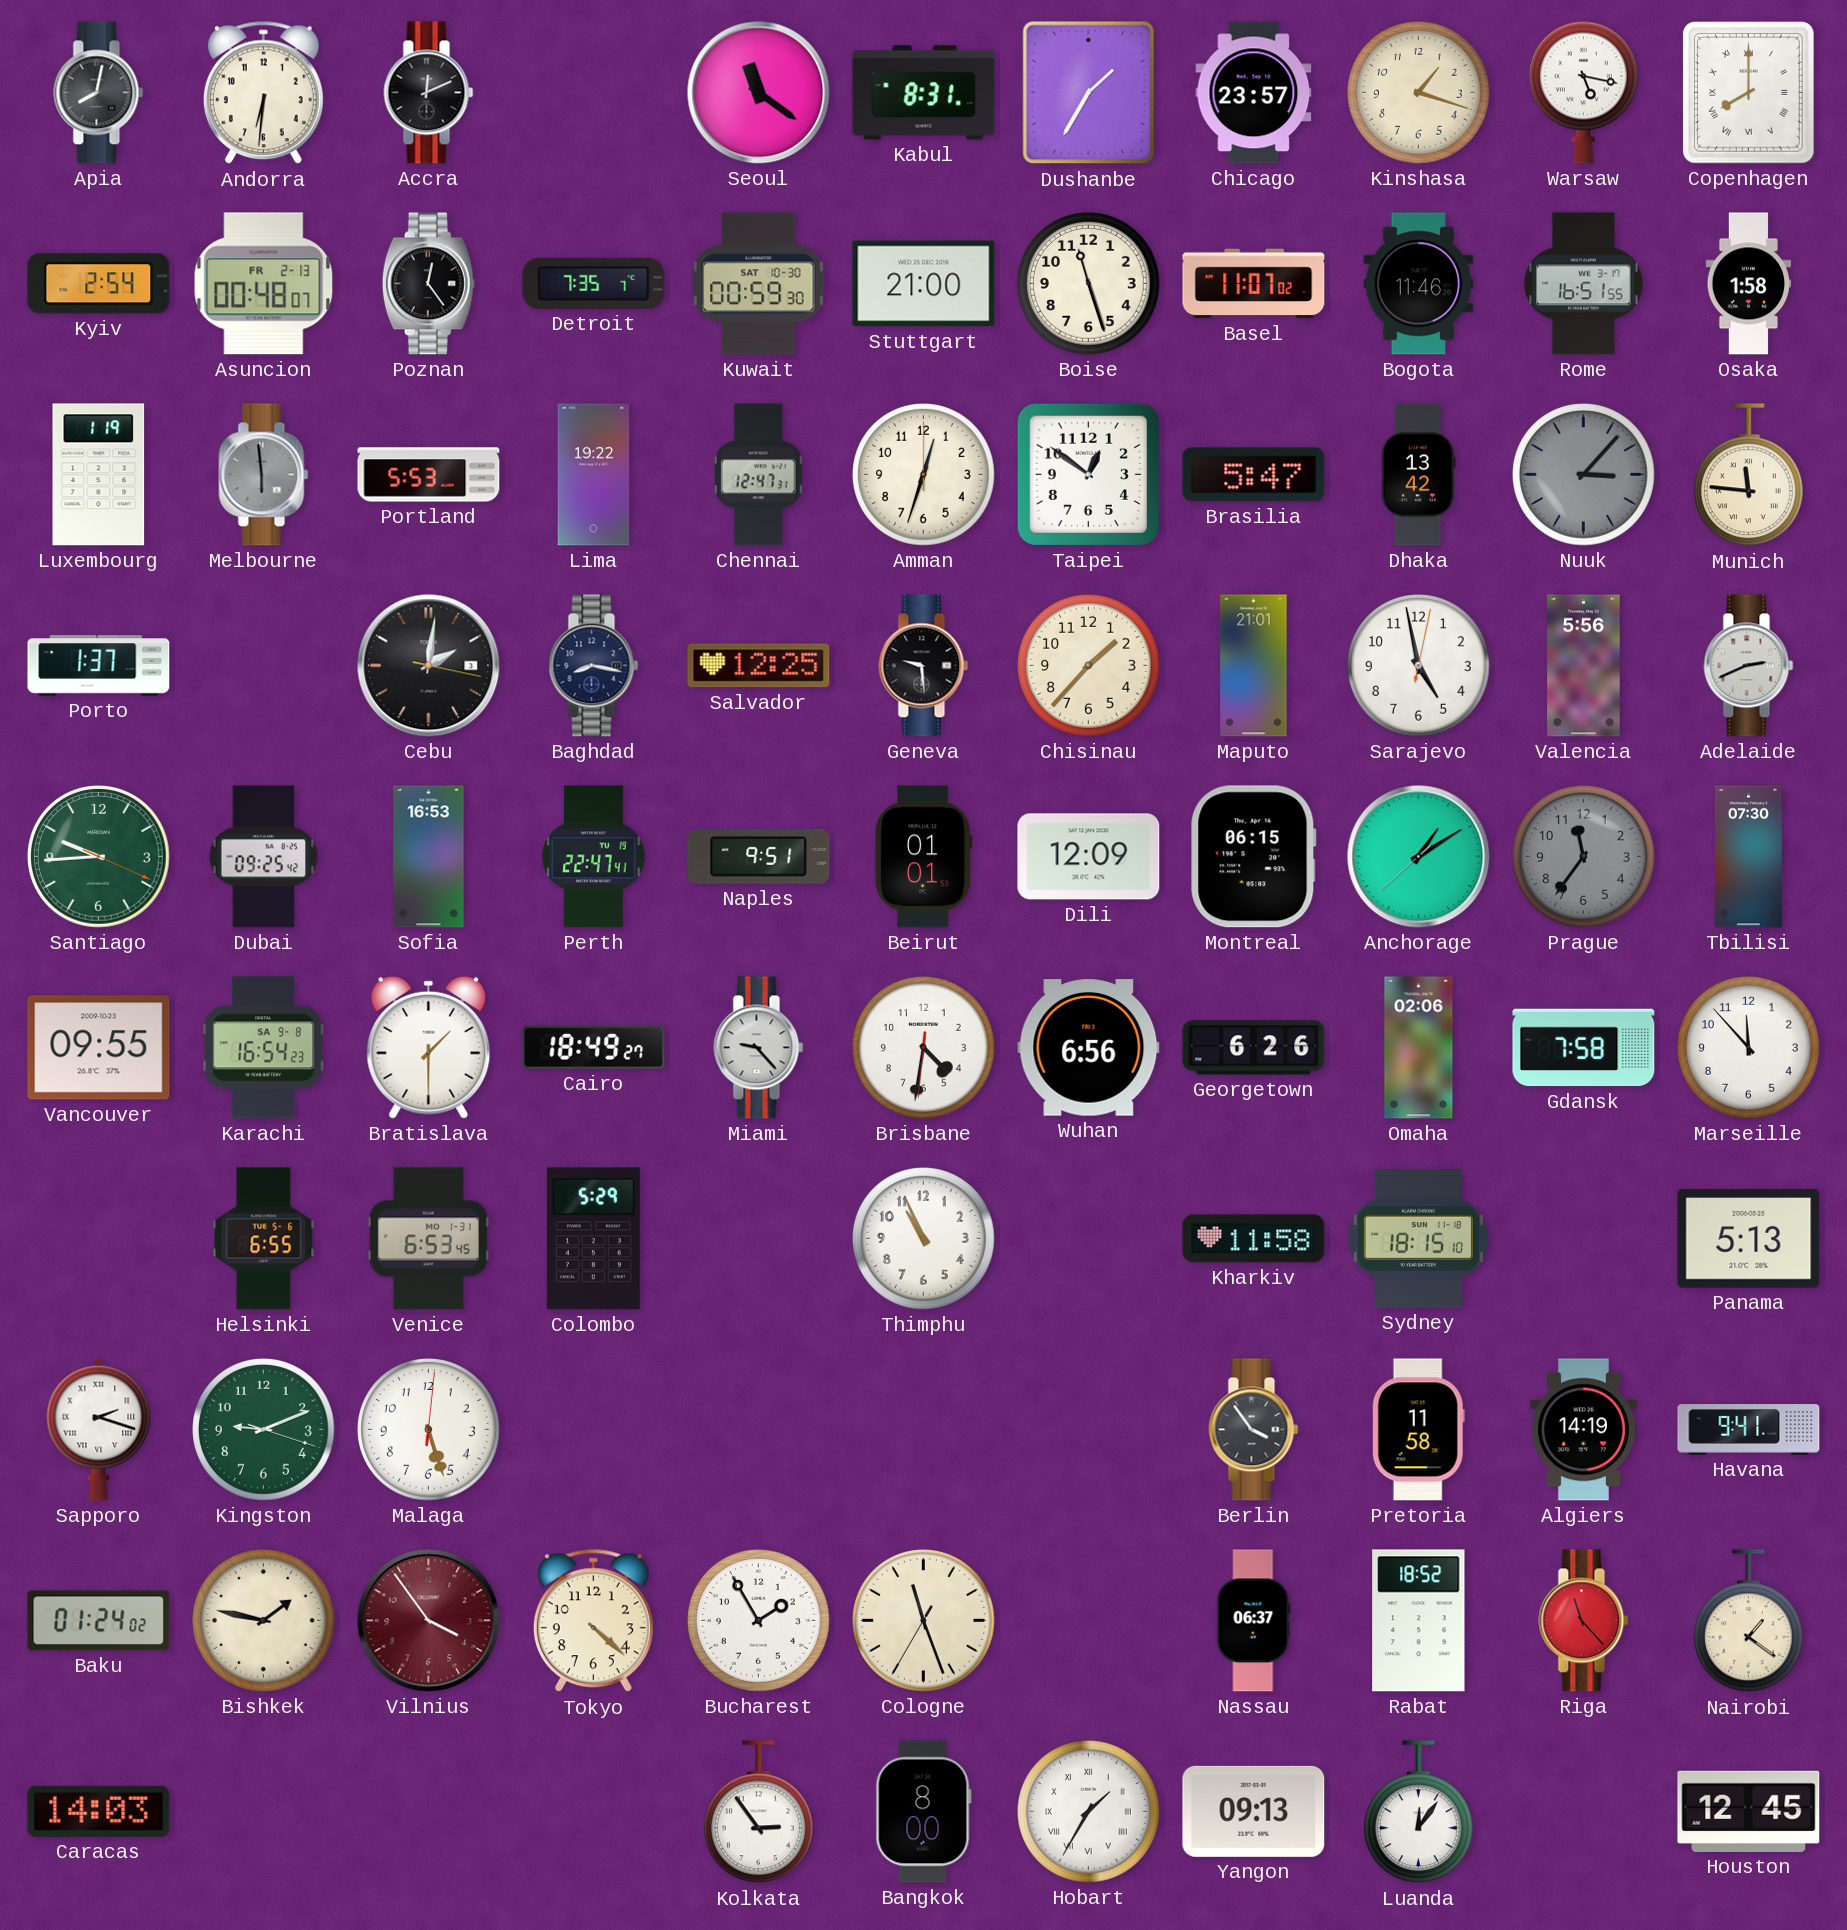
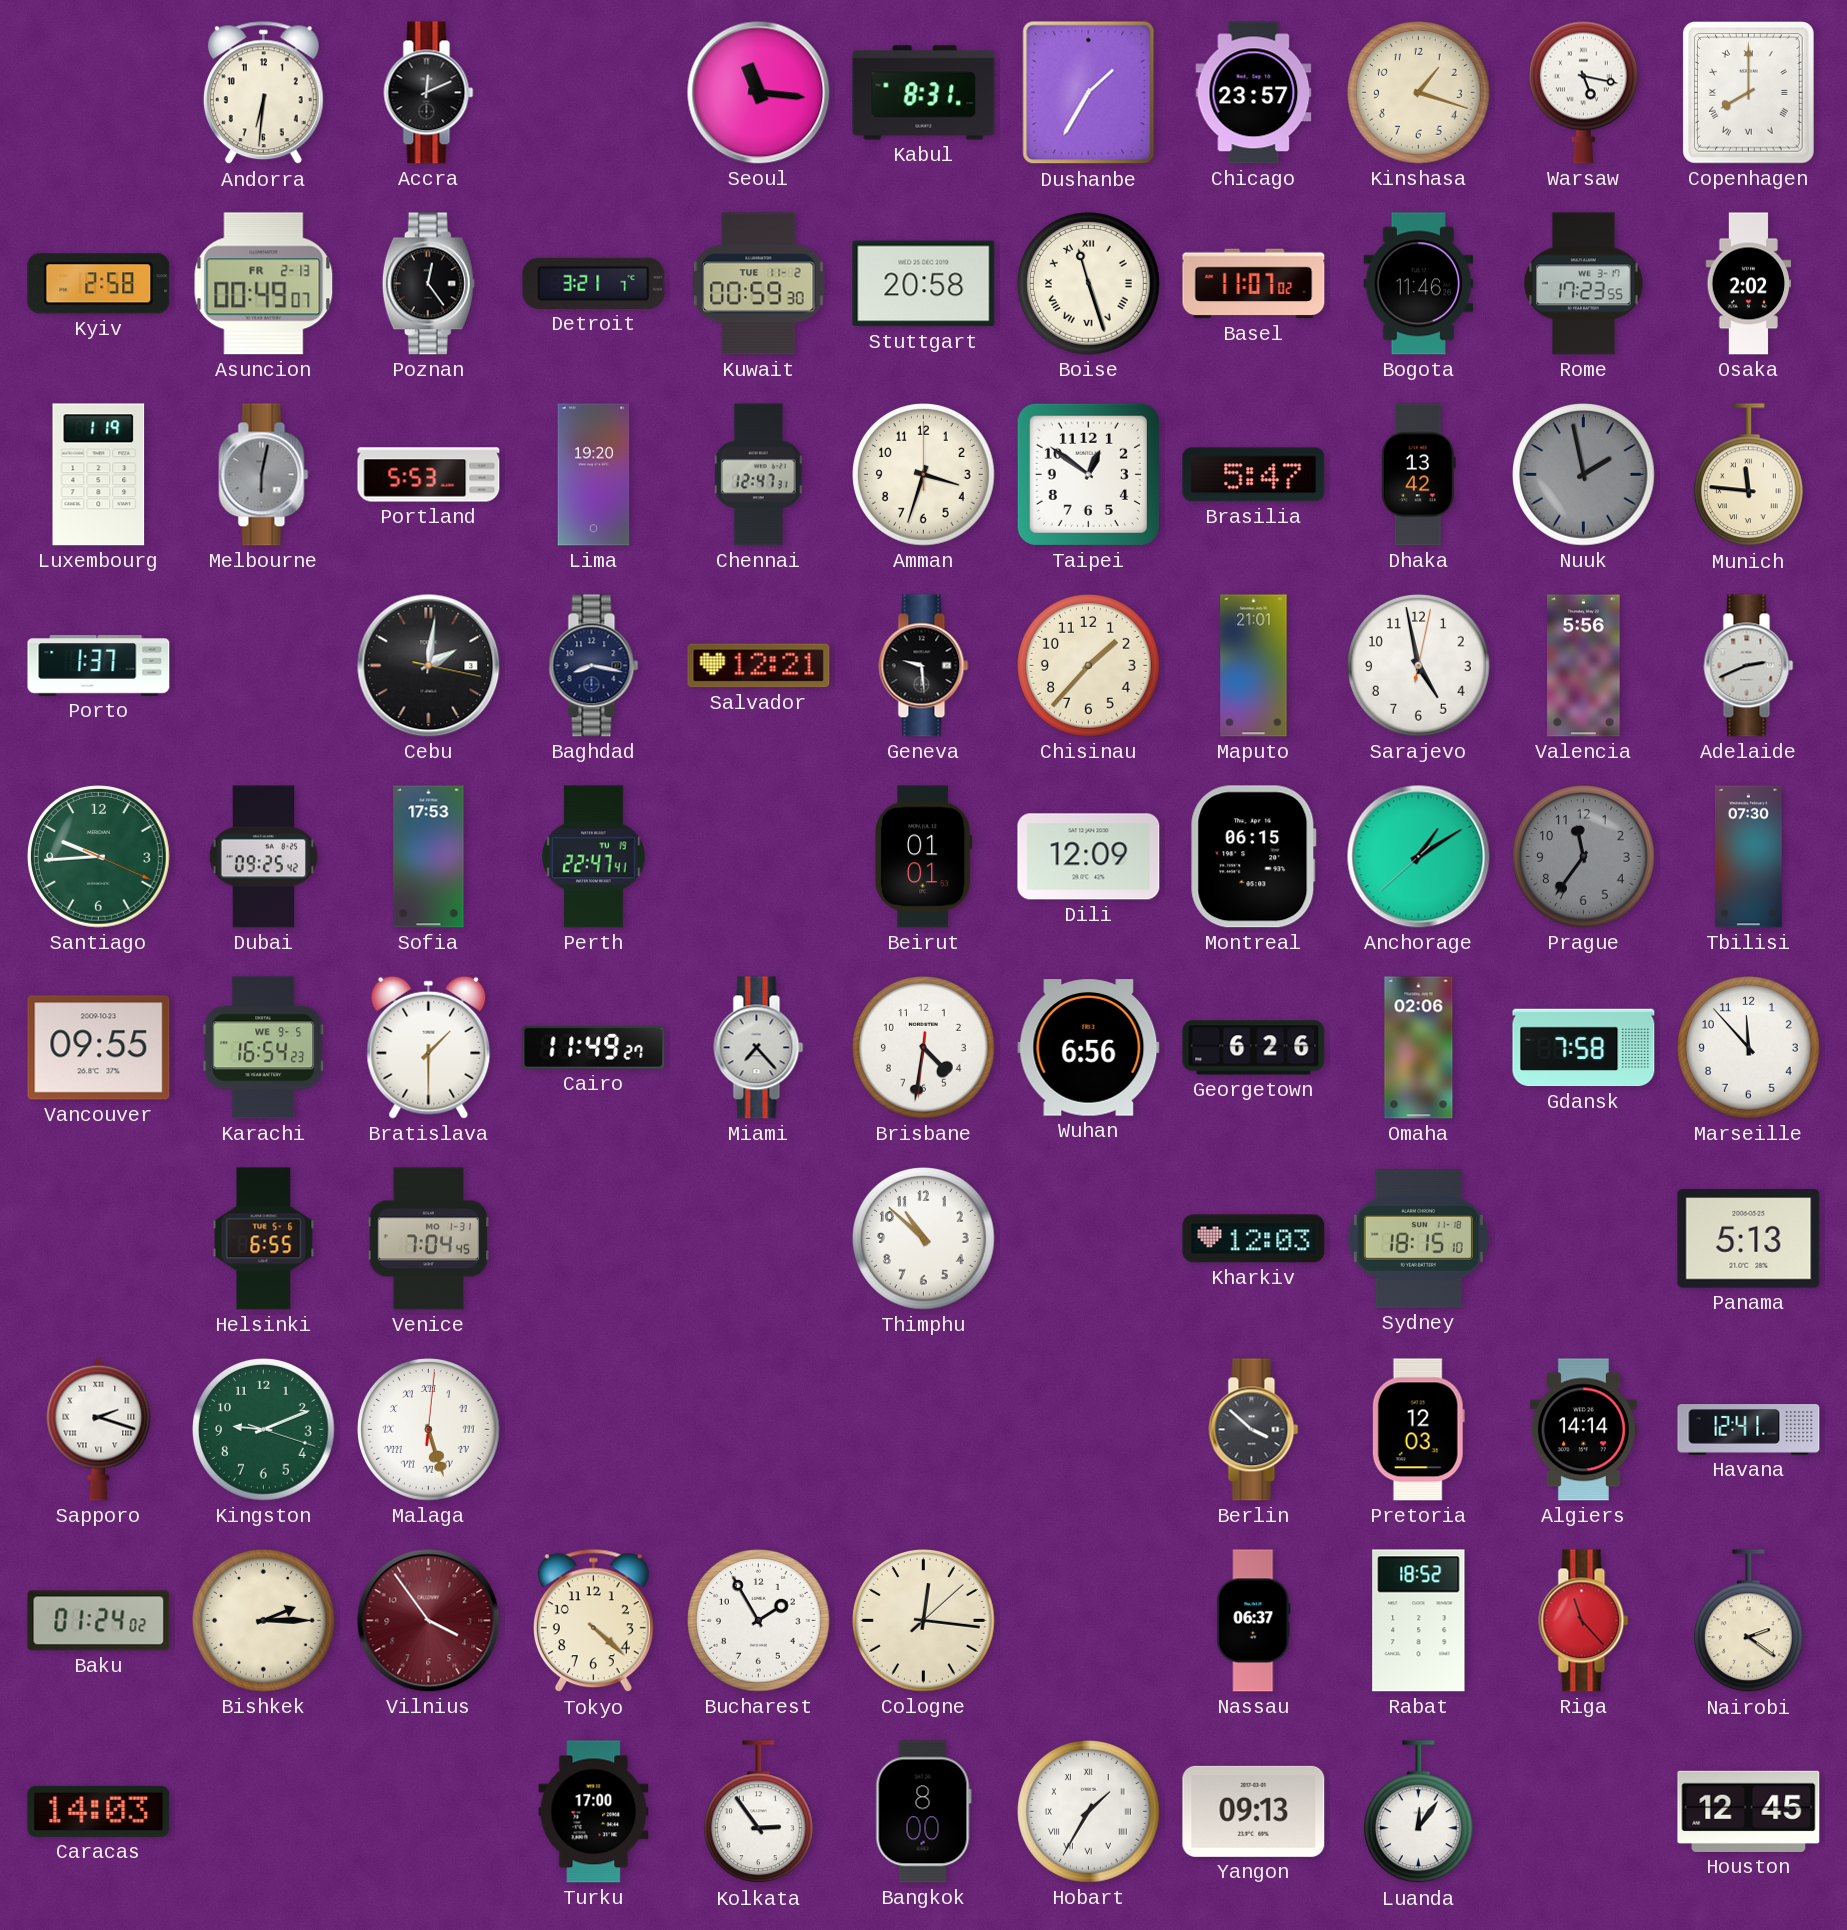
Apia: 8:02 -> none
Seoul: 11:21 -> 11:16
Kyiv: 2:54 -> 2:58
Asuncion: 00:48 -> 00:49
Detroit: 7:35 -> 3:21
Kuwait date: SAT 10-30 -> TUE 11-2
Stuttgart: 21:00 -> 20:58
Boise numerals: Arabic -> Roman
Rome: 16:51 -> 17:23
Osaka: 1:58 -> 2:02
Melbourne: 5:59 -> 6:02
Lima: 19:22 -> 19:20
Amman: 12:33 -> 3:33
Nuuk: 3:07 -> 1:58
Salvador: 12:25 -> 12:21
Sofia: 16:53 -> 17:53
Naples: 9:51 -> none
Karachi date: SA 9-8 -> WE 9-5
Cairo: 18:49 -> 11:49
Miami: 9:23 -> 7:23
Venice: 6:53 -> 7:04
Colombo: 5:29 -> none
Thimphu: 10:56 -> 10:52
Kharkiv: 11:58 -> 12:03
Malaga numerals: Arabic -> Roman
Berlin: 3:54 -> 3:52
Pretoria: 11:58 -> 12:03
Algiers: 14:19 -> 14:14
Havana: 9:41 -> 12:41
Bishkek: 1:47 -> 2:15
Cologne: 11:26 -> 12:16
Nairobi: 1:21 -> 2:21
Turku: none -> 17:00
